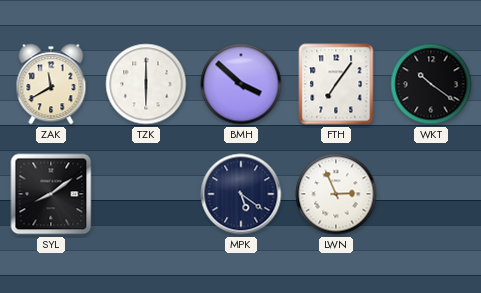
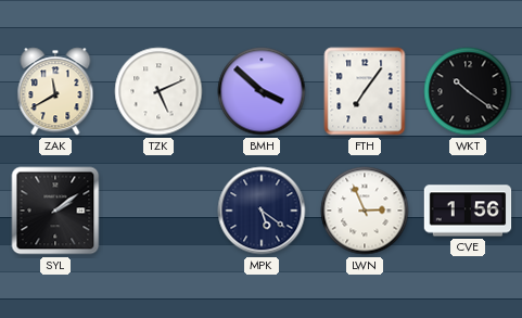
TZK: 6:00 -> 5:11
SYL: 8:09 -> 2:09
CVE: none -> 1:56
